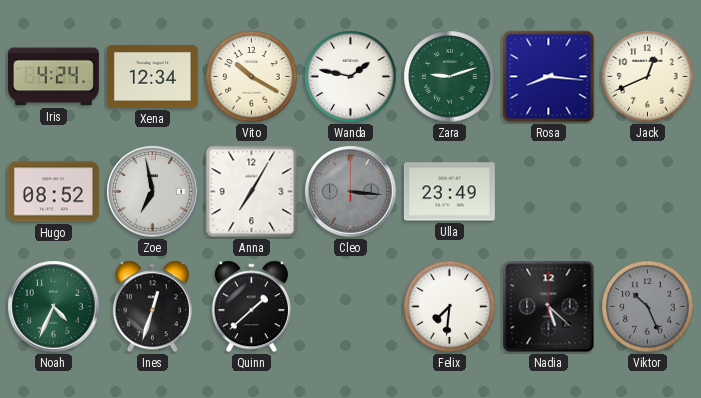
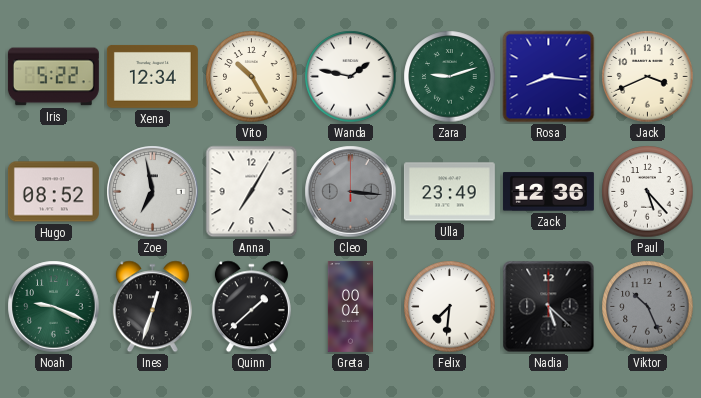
Iris: 4:24 -> 5:22
Vito: 10:20 -> 10:25
Jack: 12:41 -> 3:41
Zack: none -> 12:36
Paul: none -> 5:23
Noah: 4:34 -> 9:19
Greta: none -> 00:04
